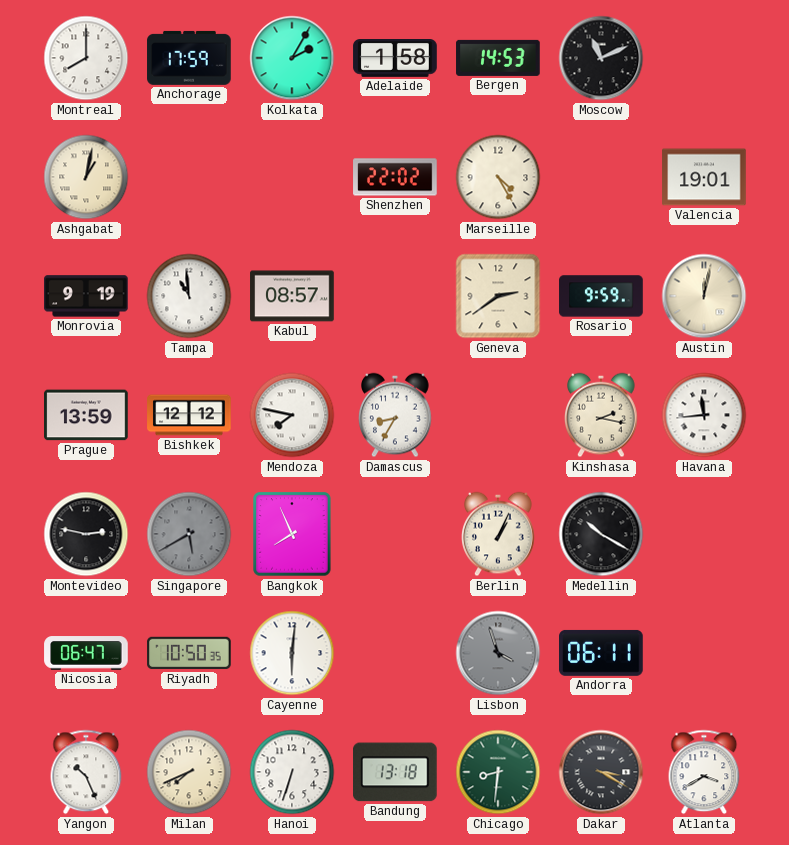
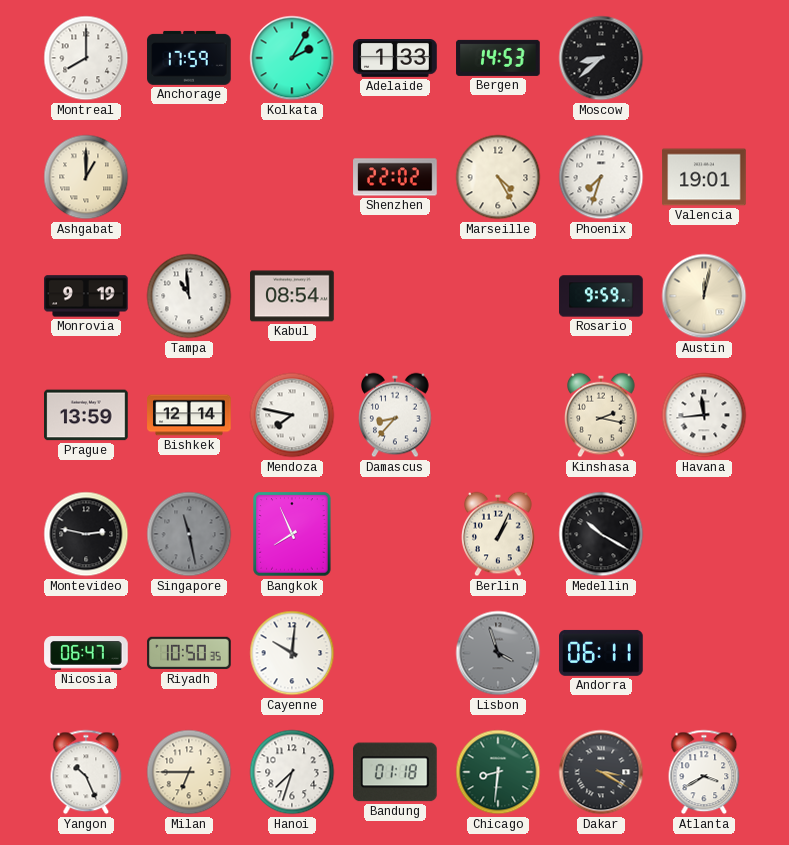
Adelaide: 1:58 -> 1:33
Moscow: 11:11 -> 8:38
Ashgabat: 1:02 -> 1:00
Phoenix: none -> 7:33
Kabul: 08:57 -> 08:54
Geneva: 2:39 -> none
Bishkek: 12:12 -> 12:14
Damascus: 8:35 -> 8:37
Singapore: 5:40 -> 11:28
Cayenne: 6:01 -> 10:01
Milan: 7:41 -> 6:45
Hanoi: 6:33 -> 7:33
Bandung: 13:18 -> 01:18
